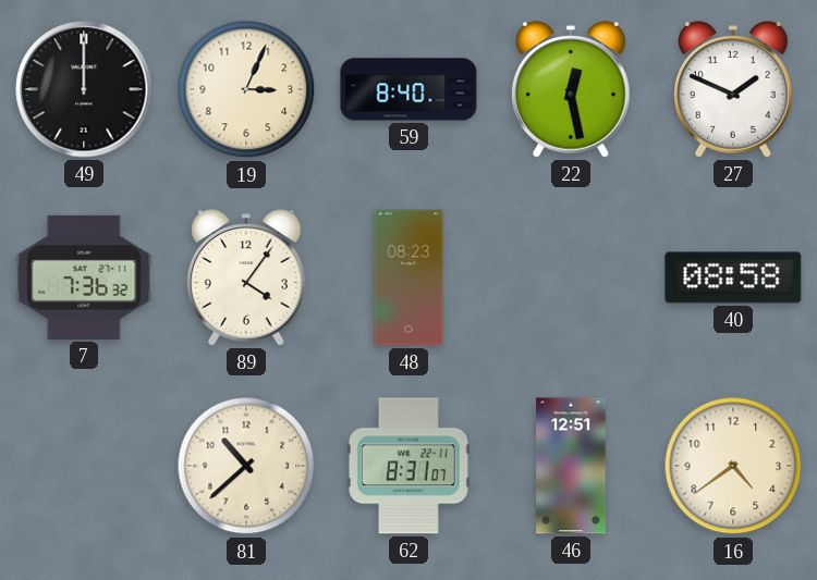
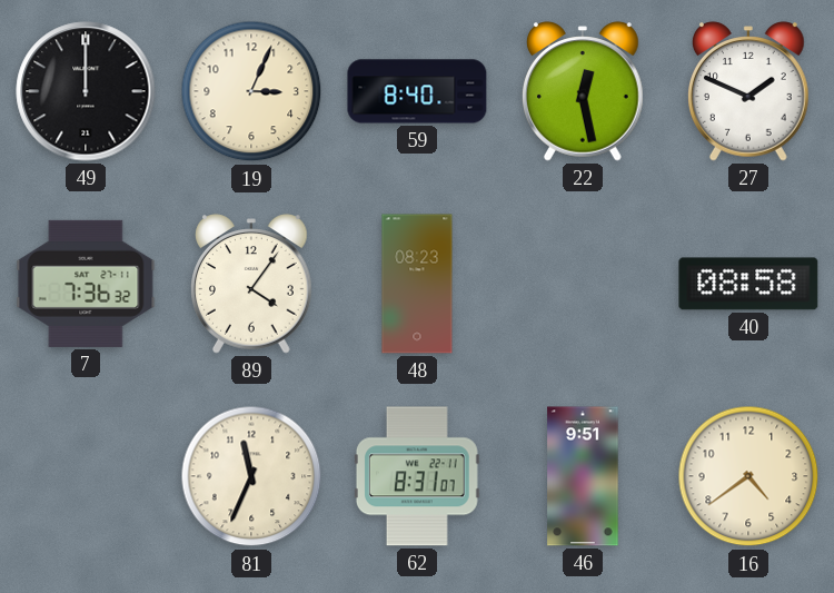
81: 10:38 -> 11:34
46: 12:51 -> 9:51
